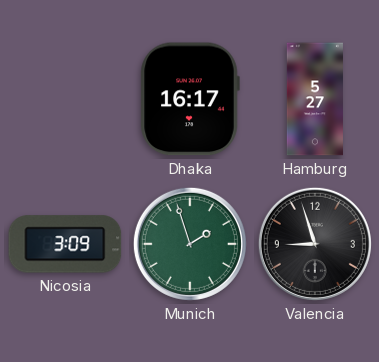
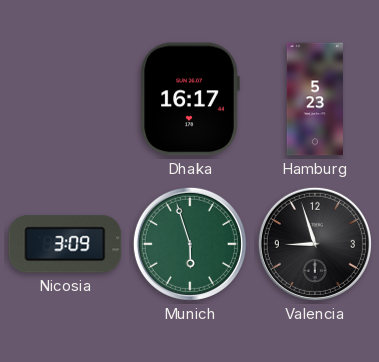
Hamburg: 5:27 -> 5:23
Munich: 1:57 -> 5:57
